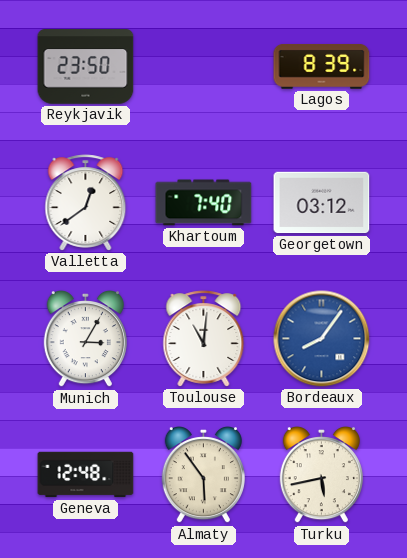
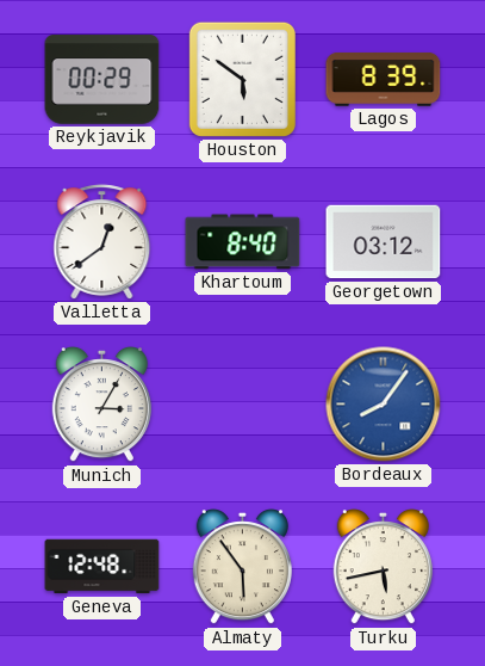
Reykjavik: 23:50 -> 00:29
Houston: none -> 5:51
Khartoum: 7:40 -> 8:40
Toulouse: 11:01 -> none
